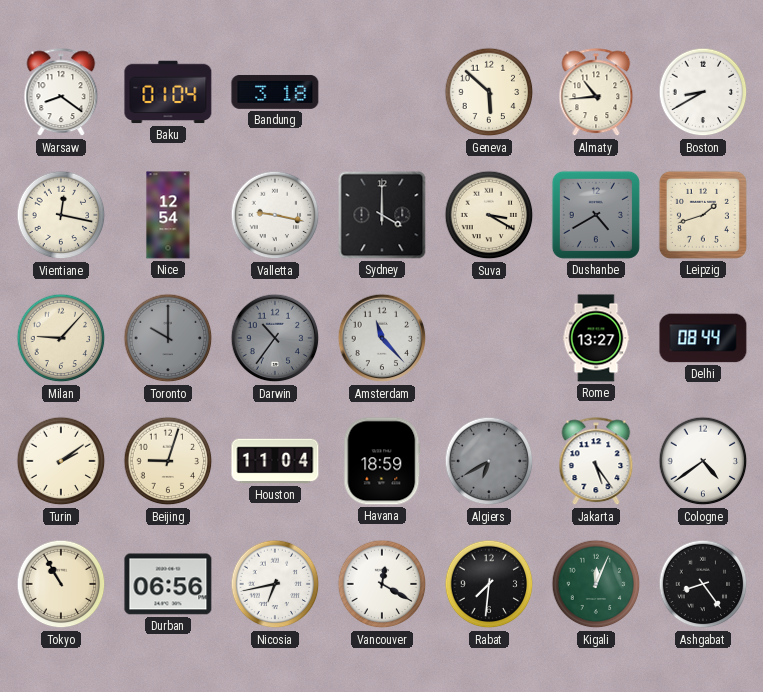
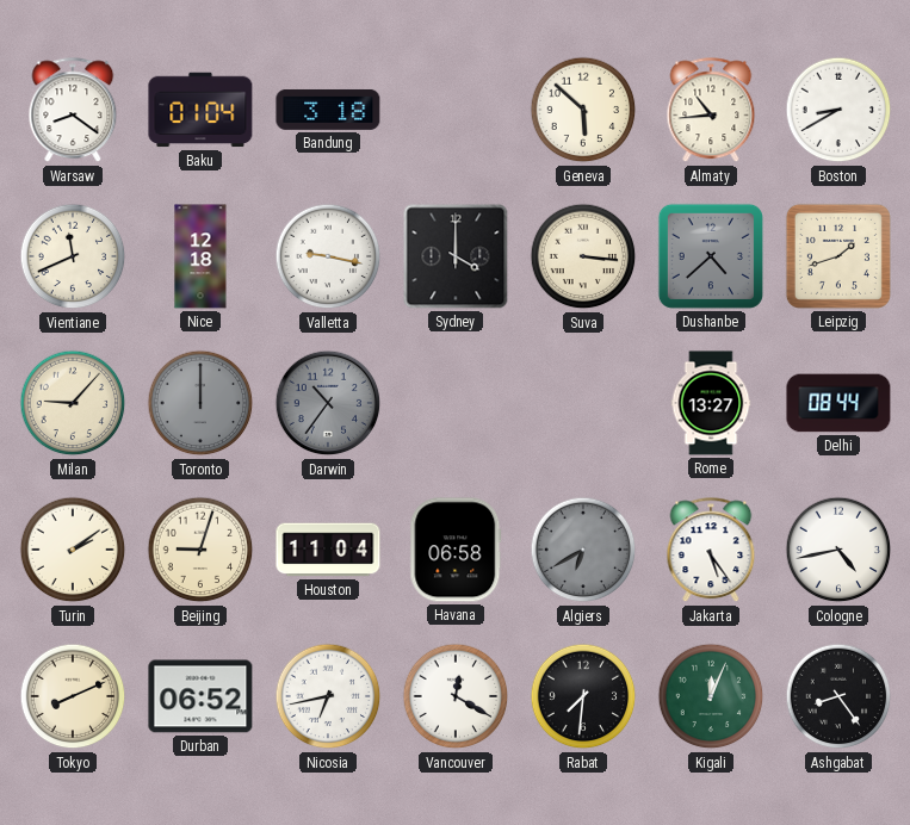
Vientiane: 12:17 -> 11:41
Nice: 12:54 -> 12:18
Suva: 3:20 -> 3:16
Dushanbe: 4:40 -> 4:38
Toronto: 10:00 -> 12:00
Amsterdam: 11:23 -> none
Havana: 18:59 -> 06:58
Cologne: 4:39 -> 4:43
Tokyo: 10:55 -> 8:11
Durban: 06:56 -> 06:52
